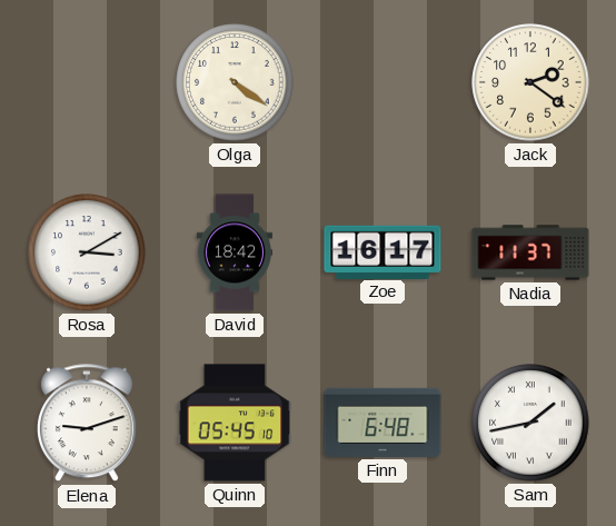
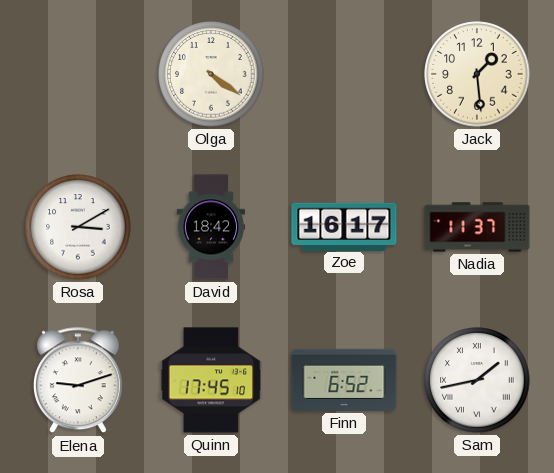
Jack: 2:21 -> 1:29
Quinn: 05:45 -> 17:45
Finn: 6:48 -> 6:52
